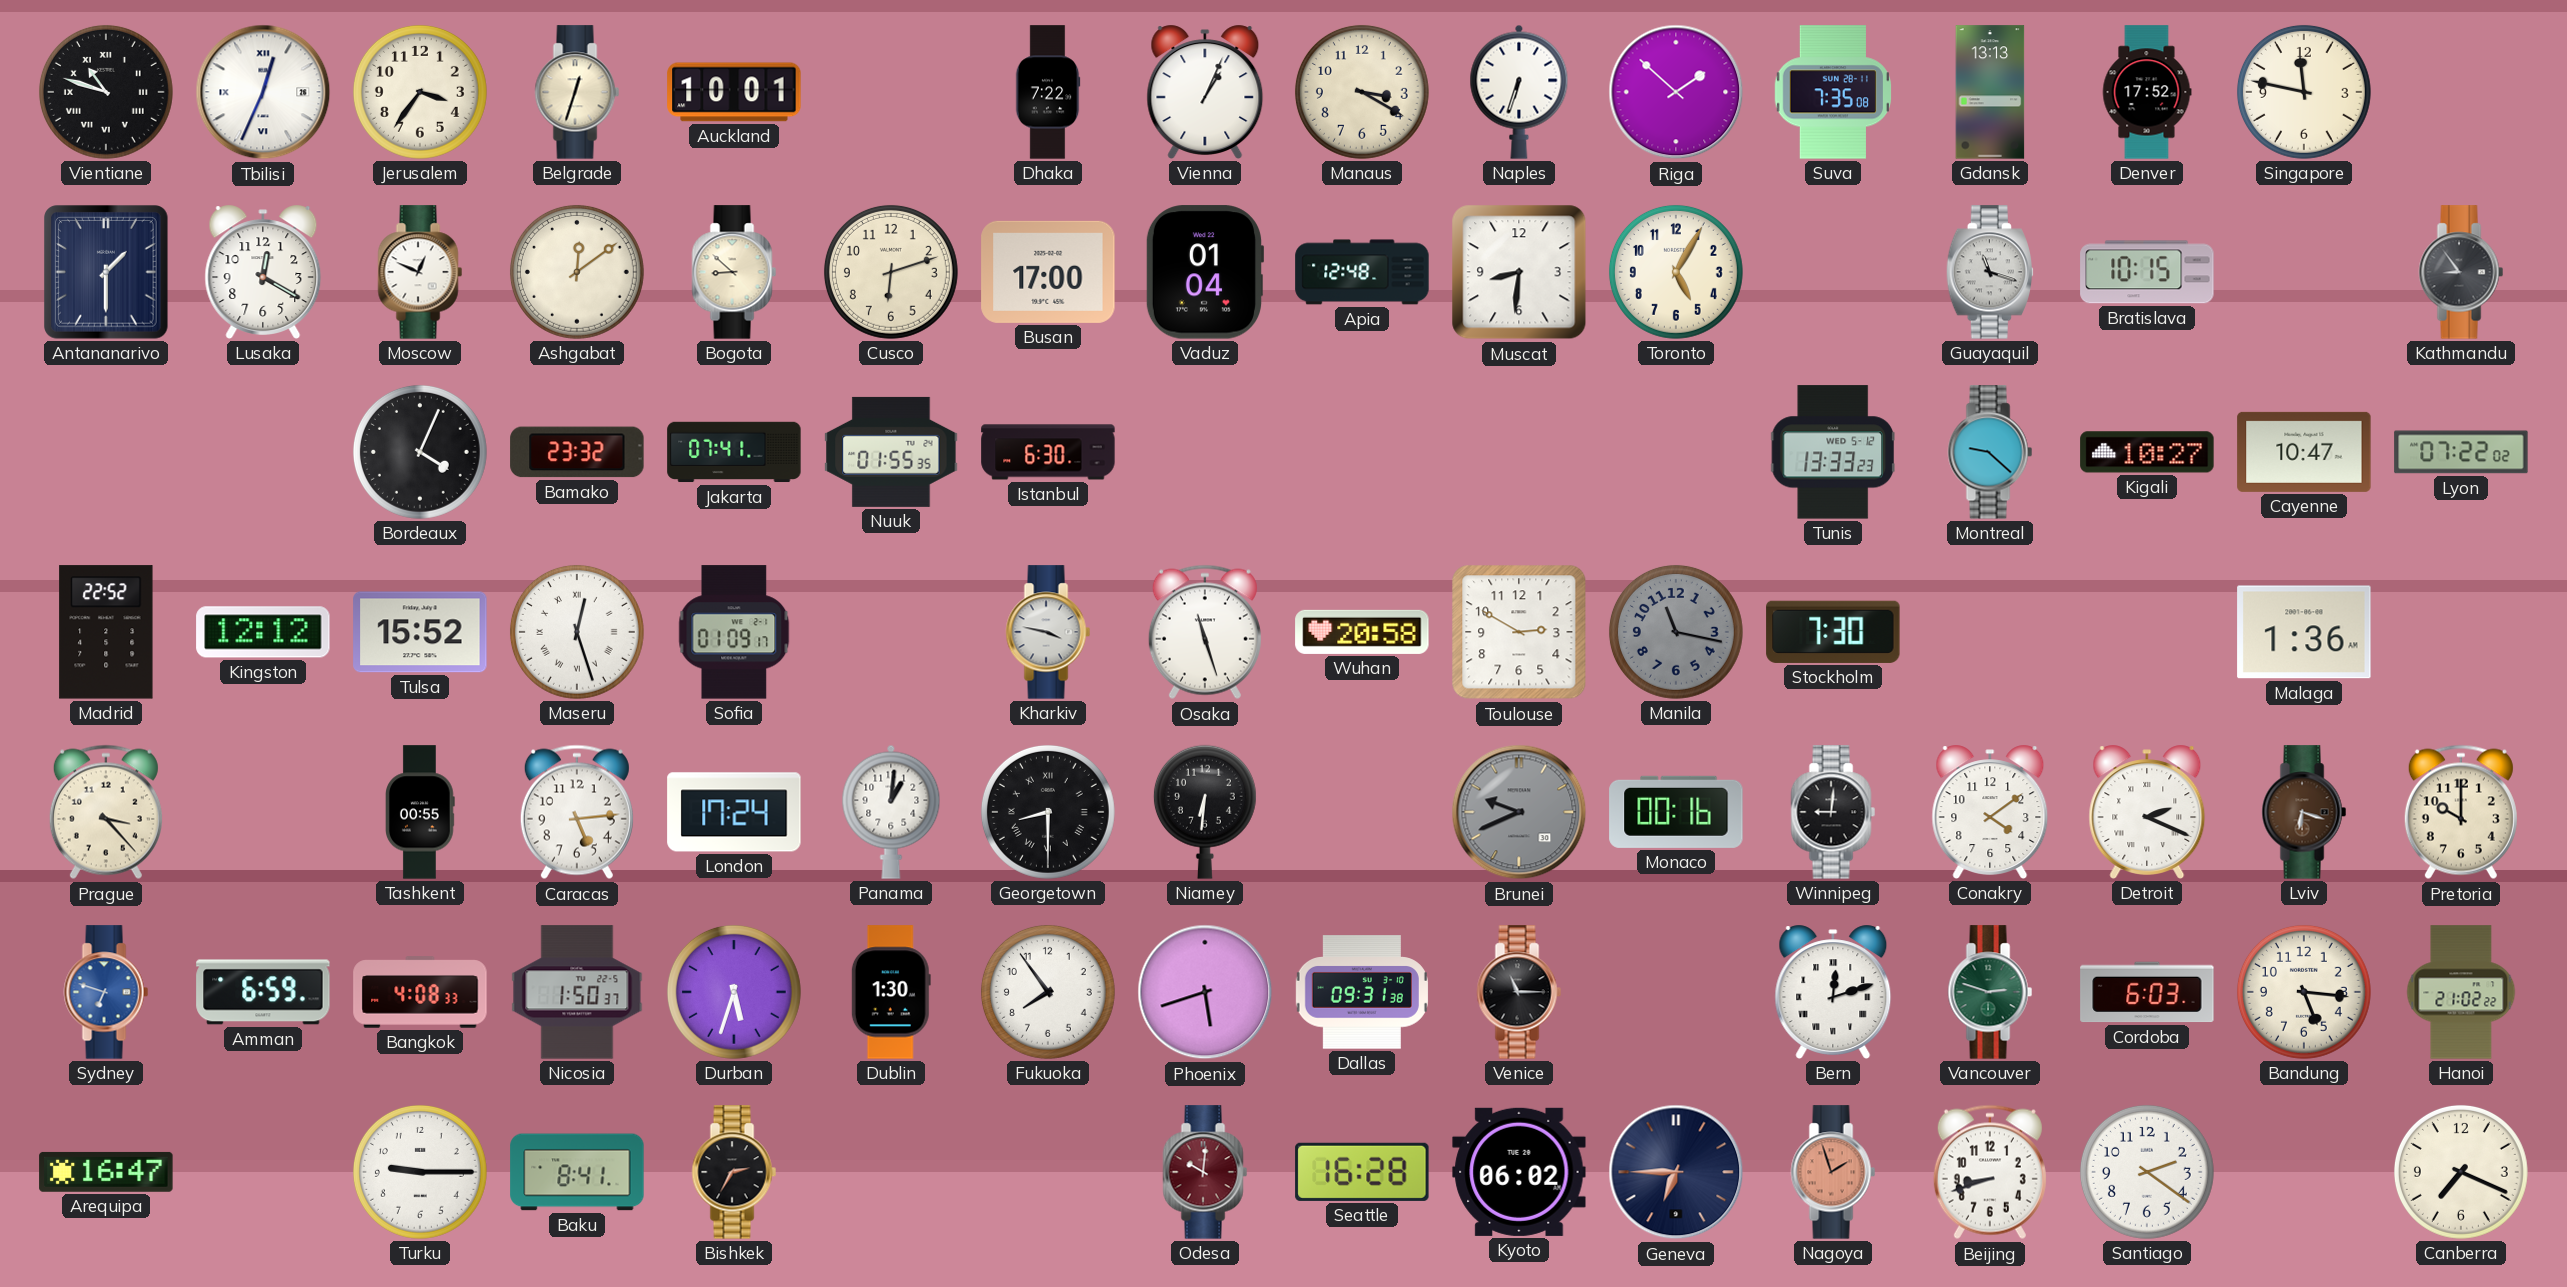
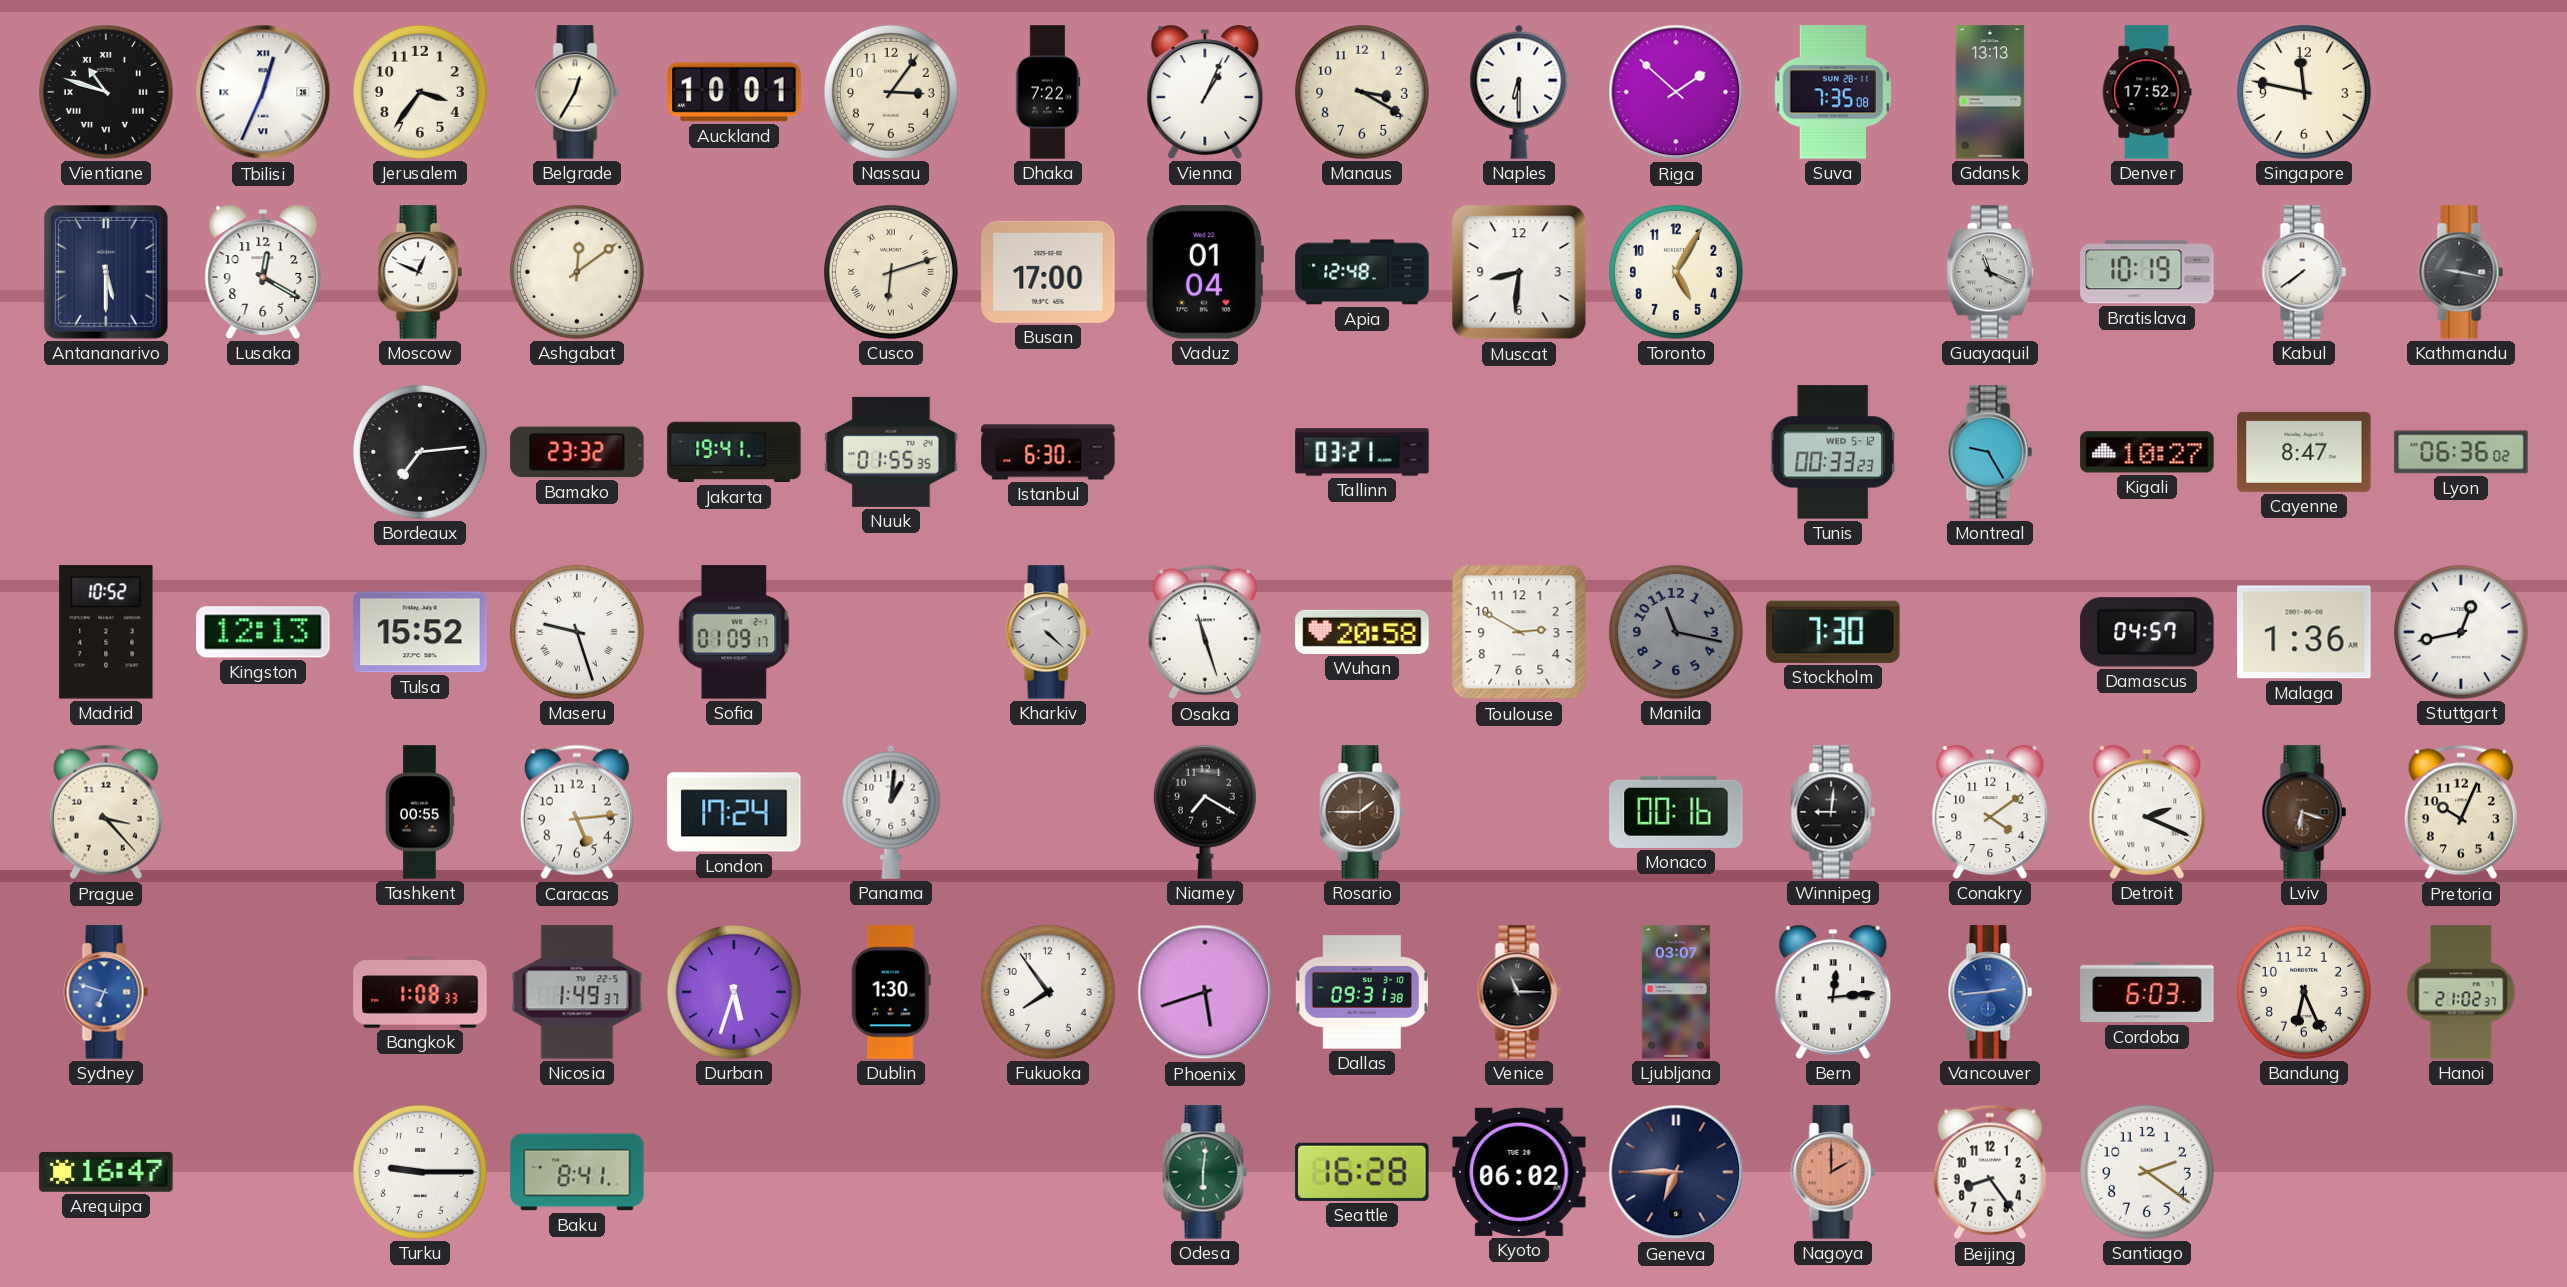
Belgrade: 12:33 -> 12:35
Nassau: none -> 3:06
Naples: 6:33 -> 6:30
Antananarivo: 1:30 -> 5:30
Bogota: 8:52 -> none
Cusco numerals: Arabic -> Roman
Guayaquil: 11:18 -> 11:19
Bratislava: 10:15 -> 10:19
Kabul: none -> 7:39
Kathmandu: 8:54 -> 9:17
Bordeaux: 4:04 -> 7:14
Jakarta: 07:41 -> 19:41
Tallinn: none -> 03:21
Tunis: 13:33 -> 00:33
Montreal: 9:22 -> 9:25
Cayenne: 10:47 -> 8:47
Lyon: 07:22 -> 06:36
Madrid: 22:52 -> 10:52
Kingston: 12:12 -> 12:13
Maseru: 12:27 -> 9:27
Kharkiv: 3:47 -> 4:22
Damascus: none -> 04:57
Stuttgart: none -> 12:43
Georgetown: 8:30 -> none
Niamey: 6:31 -> 7:20
Rosario: none -> 1:45
Brunei: 9:41 -> none
Pretoria: 10:00 -> 10:04
Amman: 6:59 -> none
Bangkok: 4:08 -> 1:08
Nicosia: 1:50 -> 1:49
Ljubljana: none -> 03:07
Bern: 12:12 -> 12:14
Vancouver: 2:48 -> 2:44
Vancouver dial: green -> blue
Bandung: 5:16 -> 6:26
Hanoi: 21:02:22 -> 21:02:37
Bishkek: 2:35 -> none
Odesa: 10:01 -> 6:01
Odesa dial: burgundy -> green
Nagoya: 1:57 -> 2:00
Beijing: 8:42 -> 8:24
Canberra: 7:19 -> none
